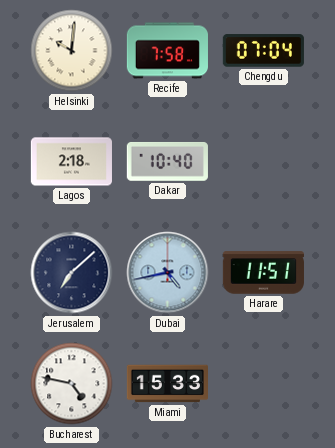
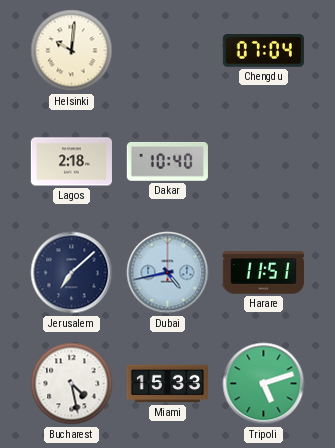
Recife: 7:58 -> none
Bucharest: 4:47 -> 4:28
Tripoli: none -> 5:12
